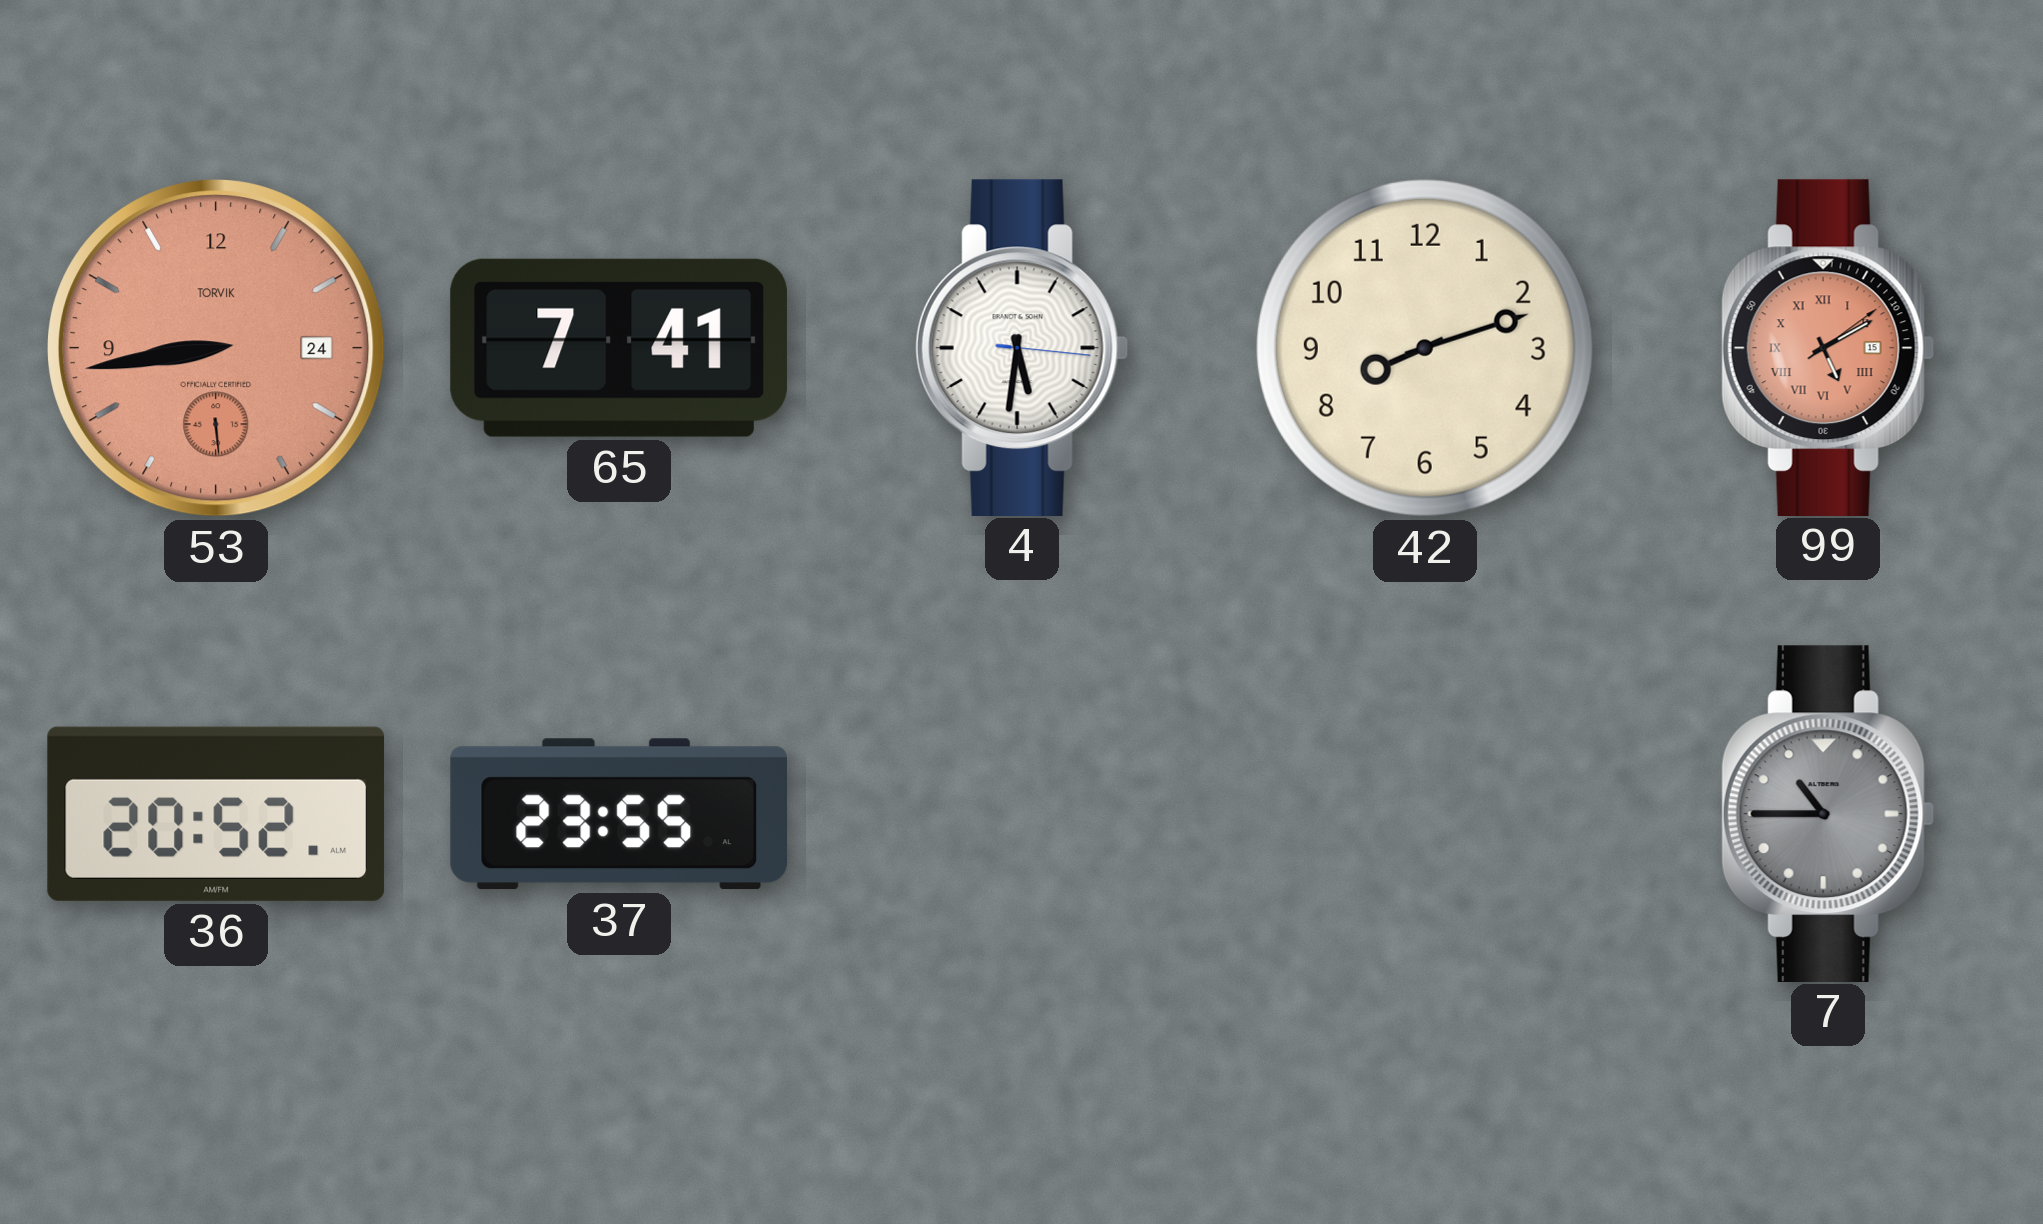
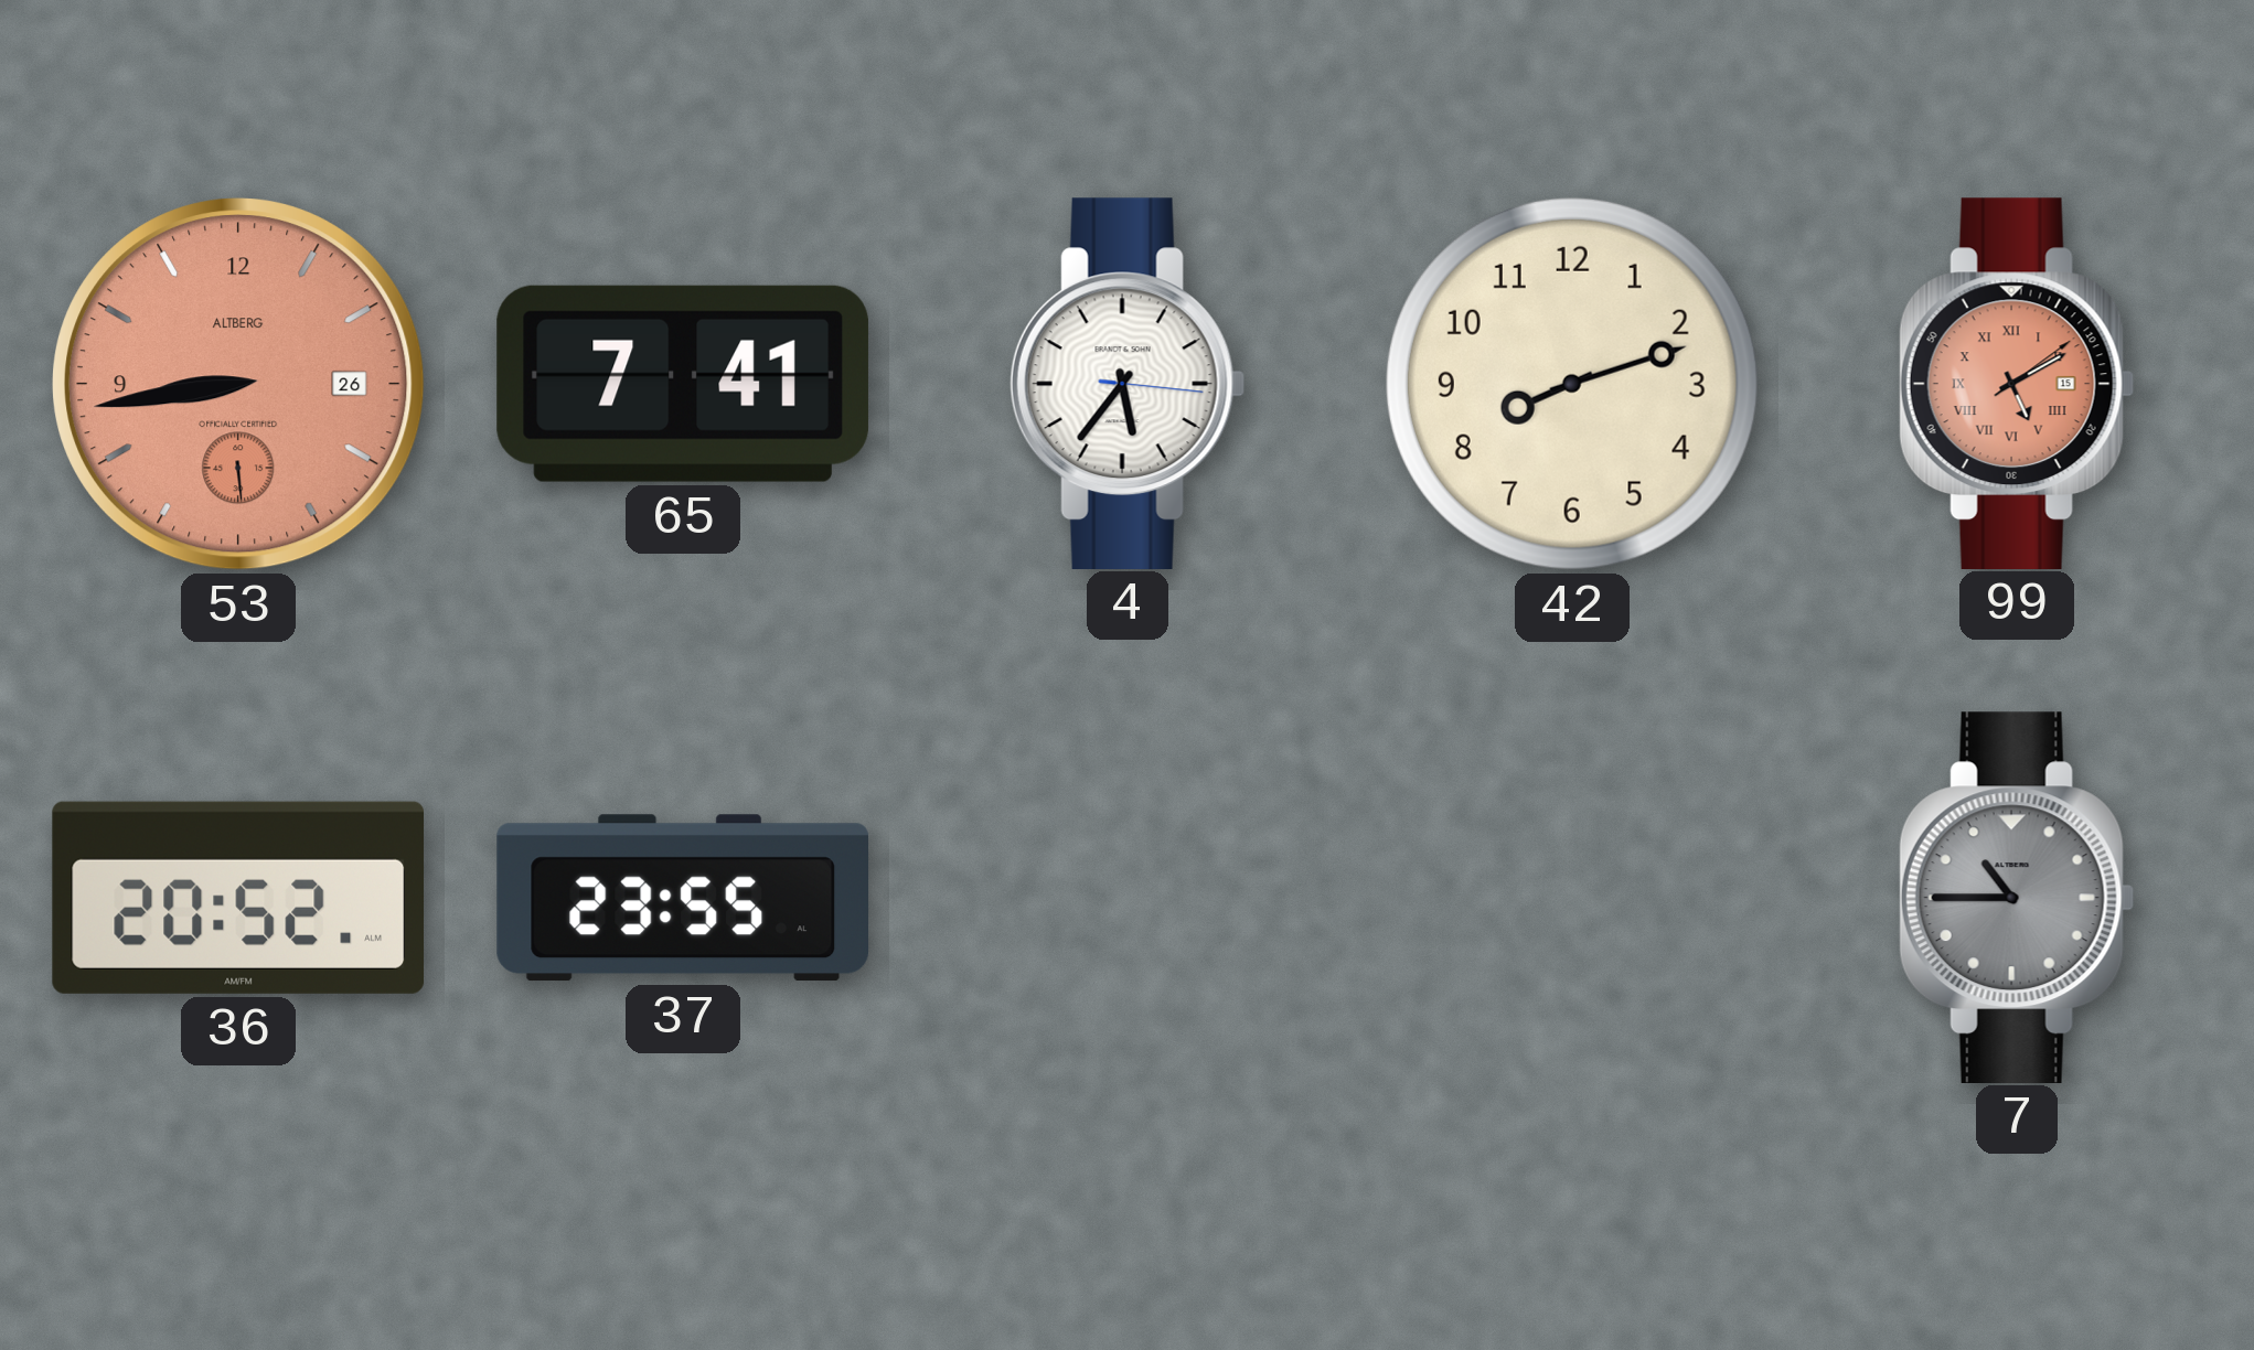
53 date: 24 -> 26
53 brand: TORVIK -> ALTBERG
4: 5:31 -> 5:36
